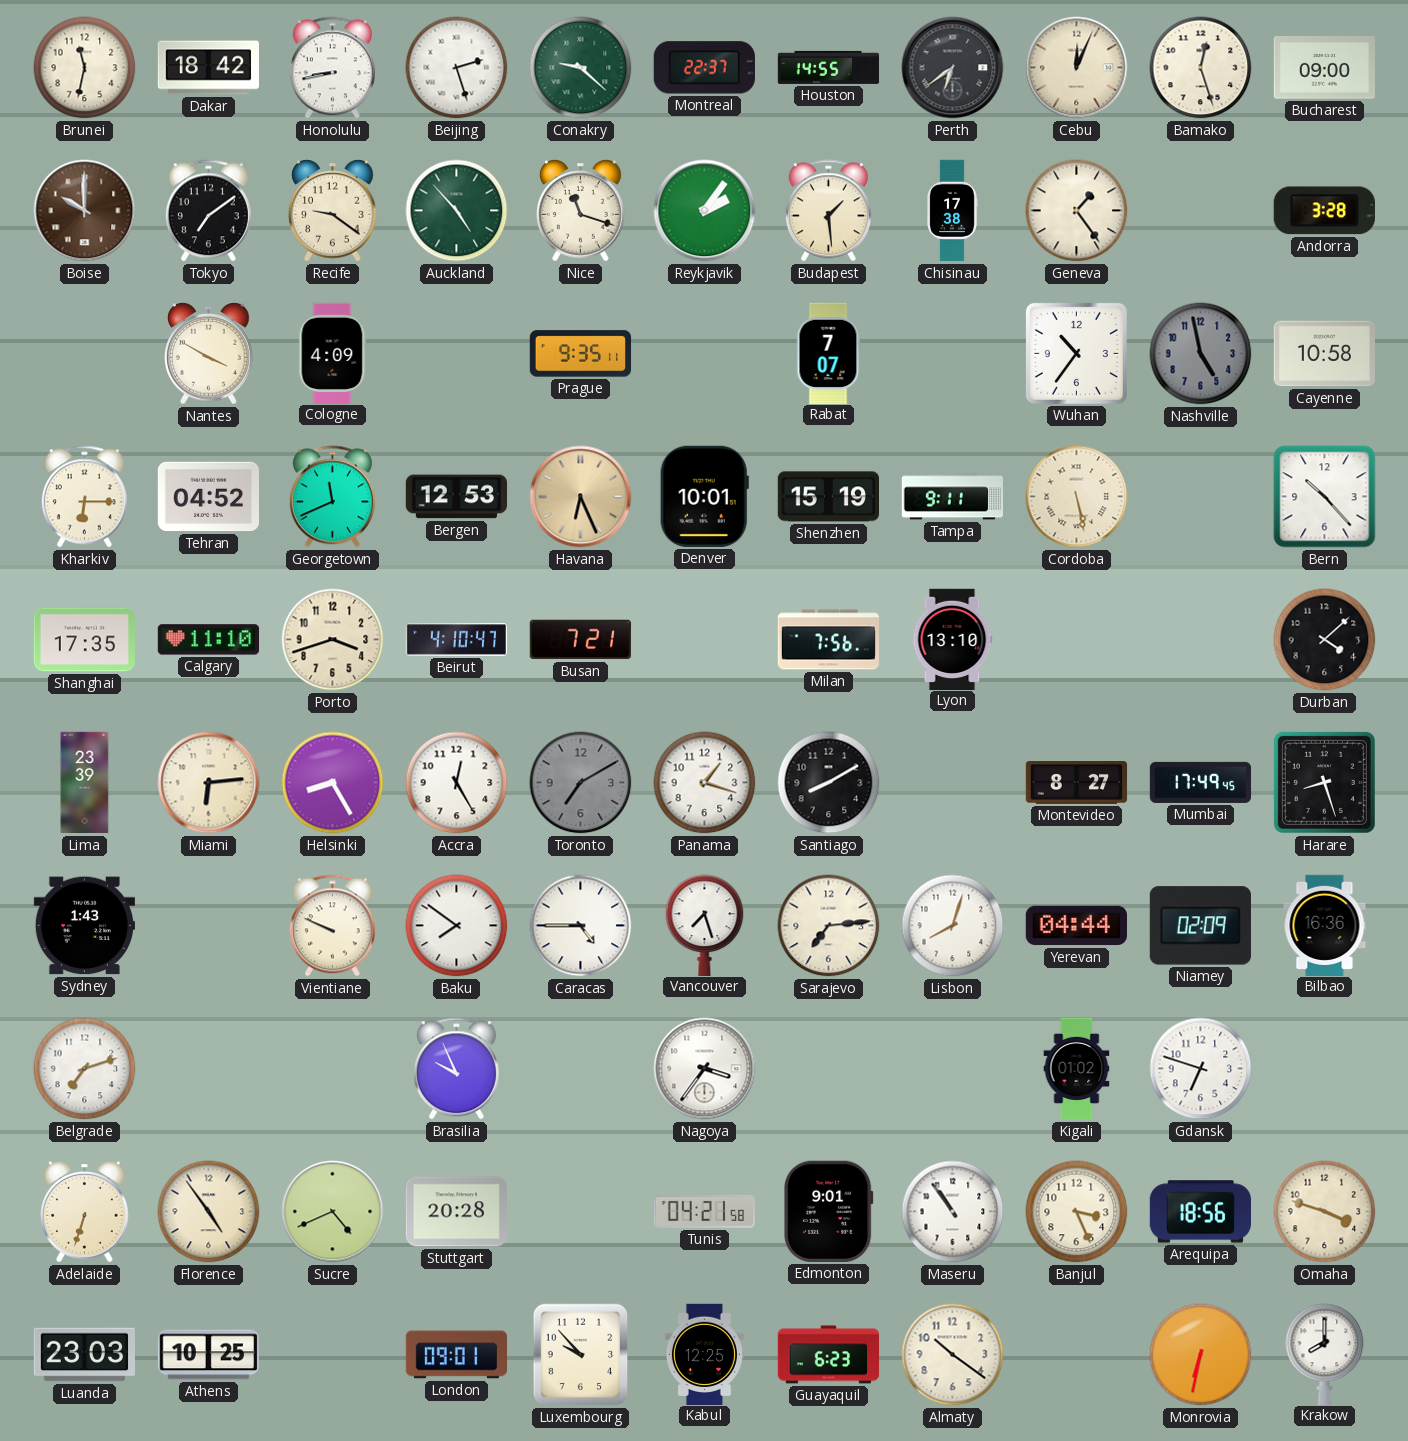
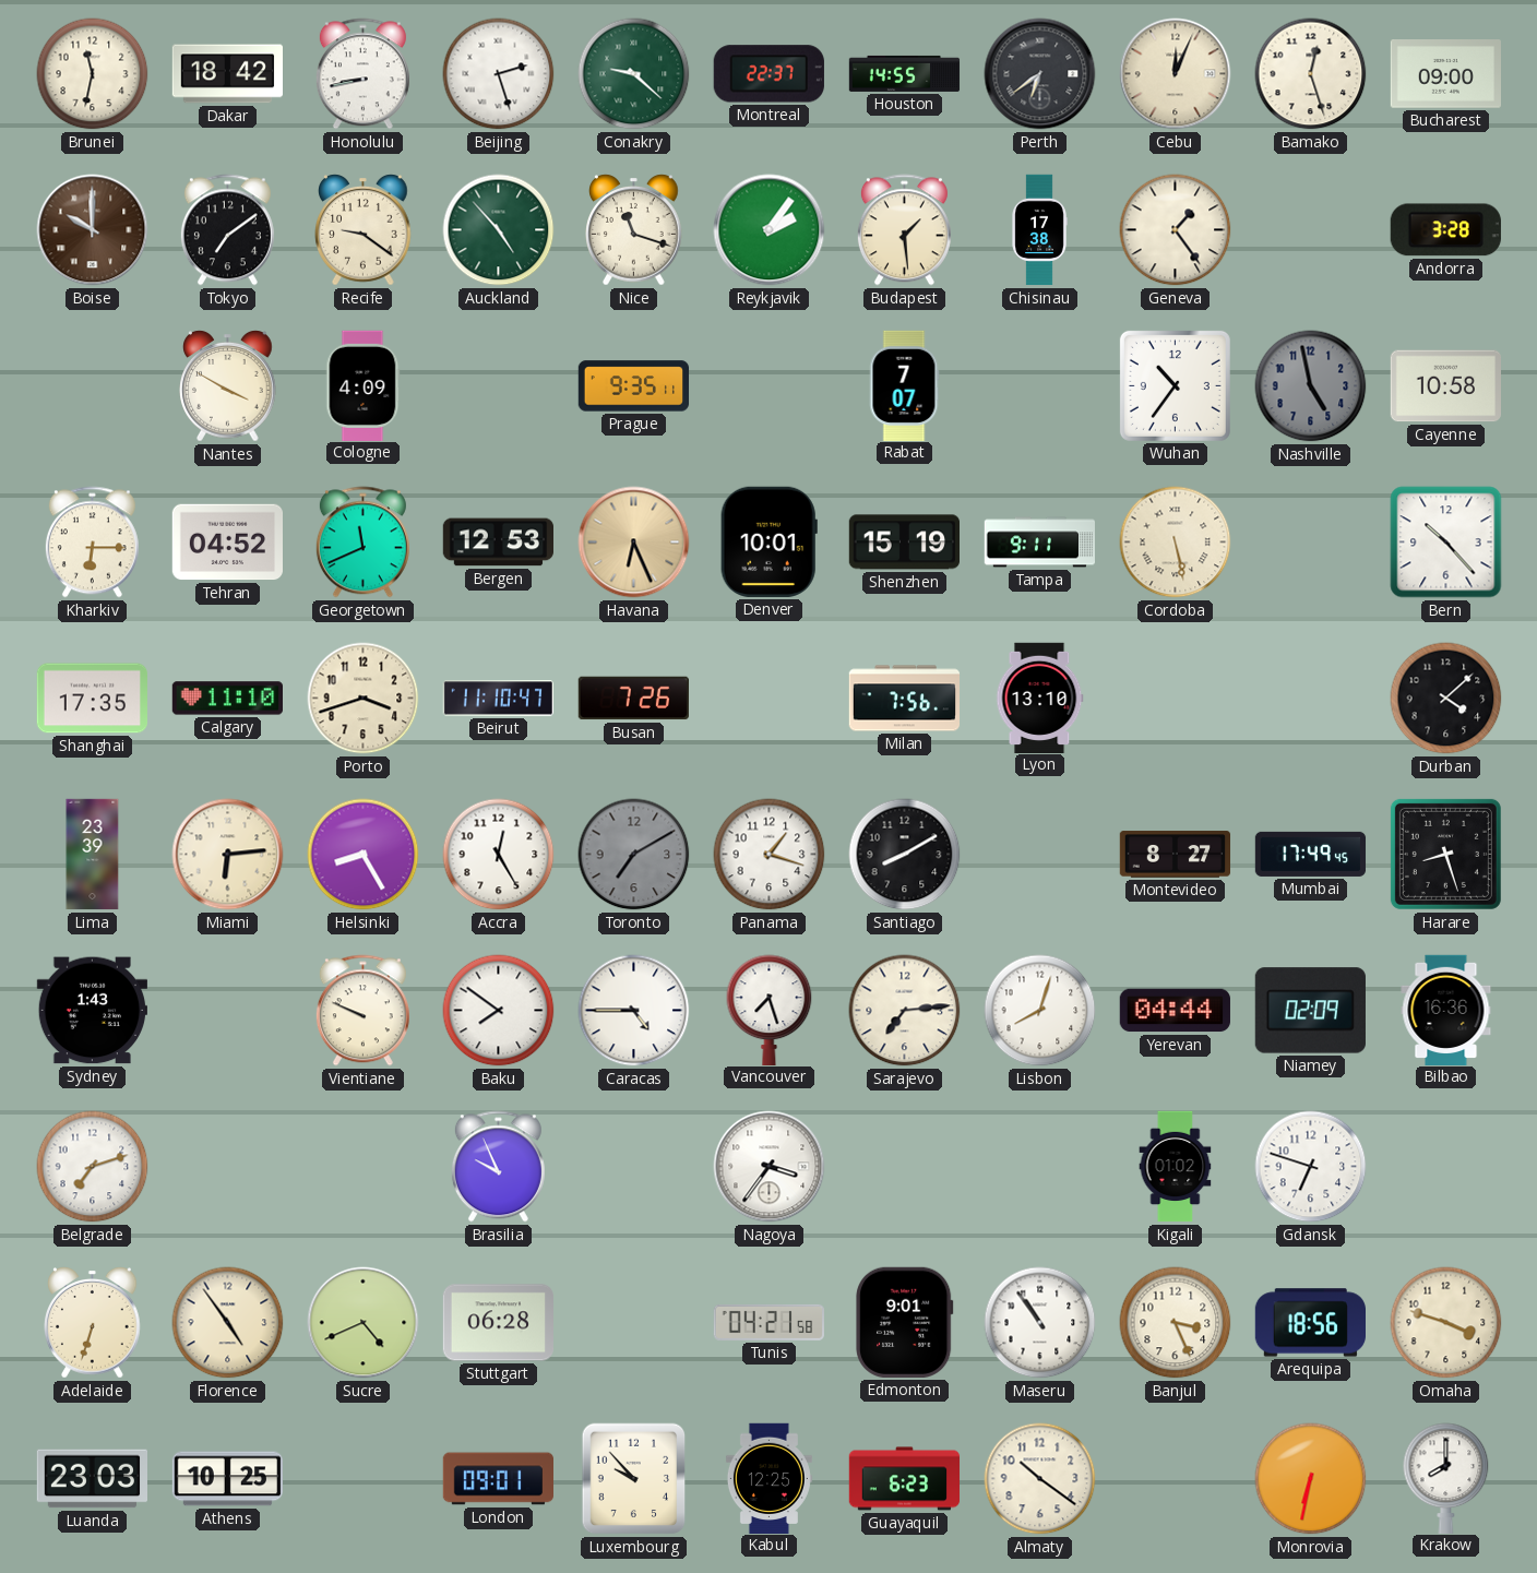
Beirut: 4:10 -> 11:10
Busan: 7:21 -> 7:26
Stuttgart: 20:28 -> 06:28
